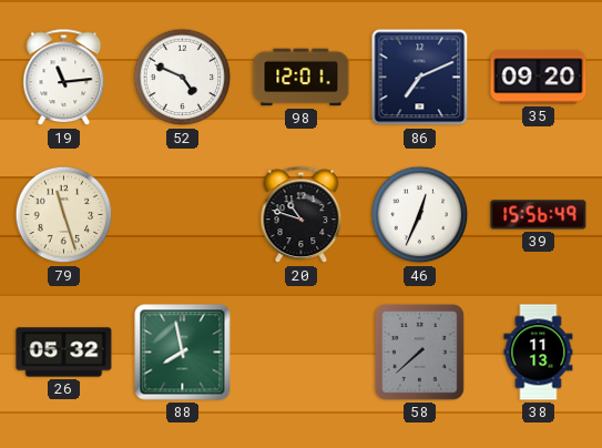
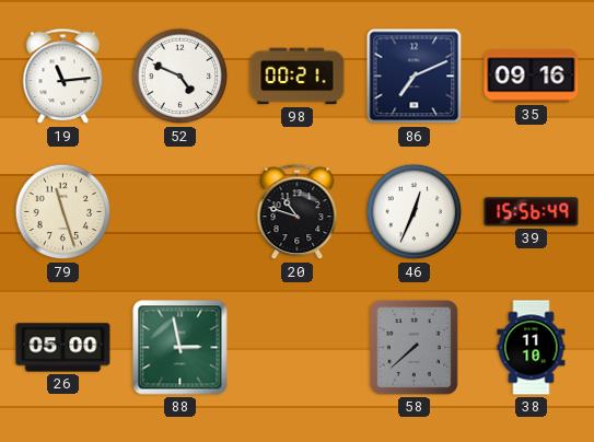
98: 12:01 -> 00:21
35: 09:20 -> 09:16
26: 05:32 -> 05:00
88: 7:58 -> 2:58
38: 11:13 -> 11:10
